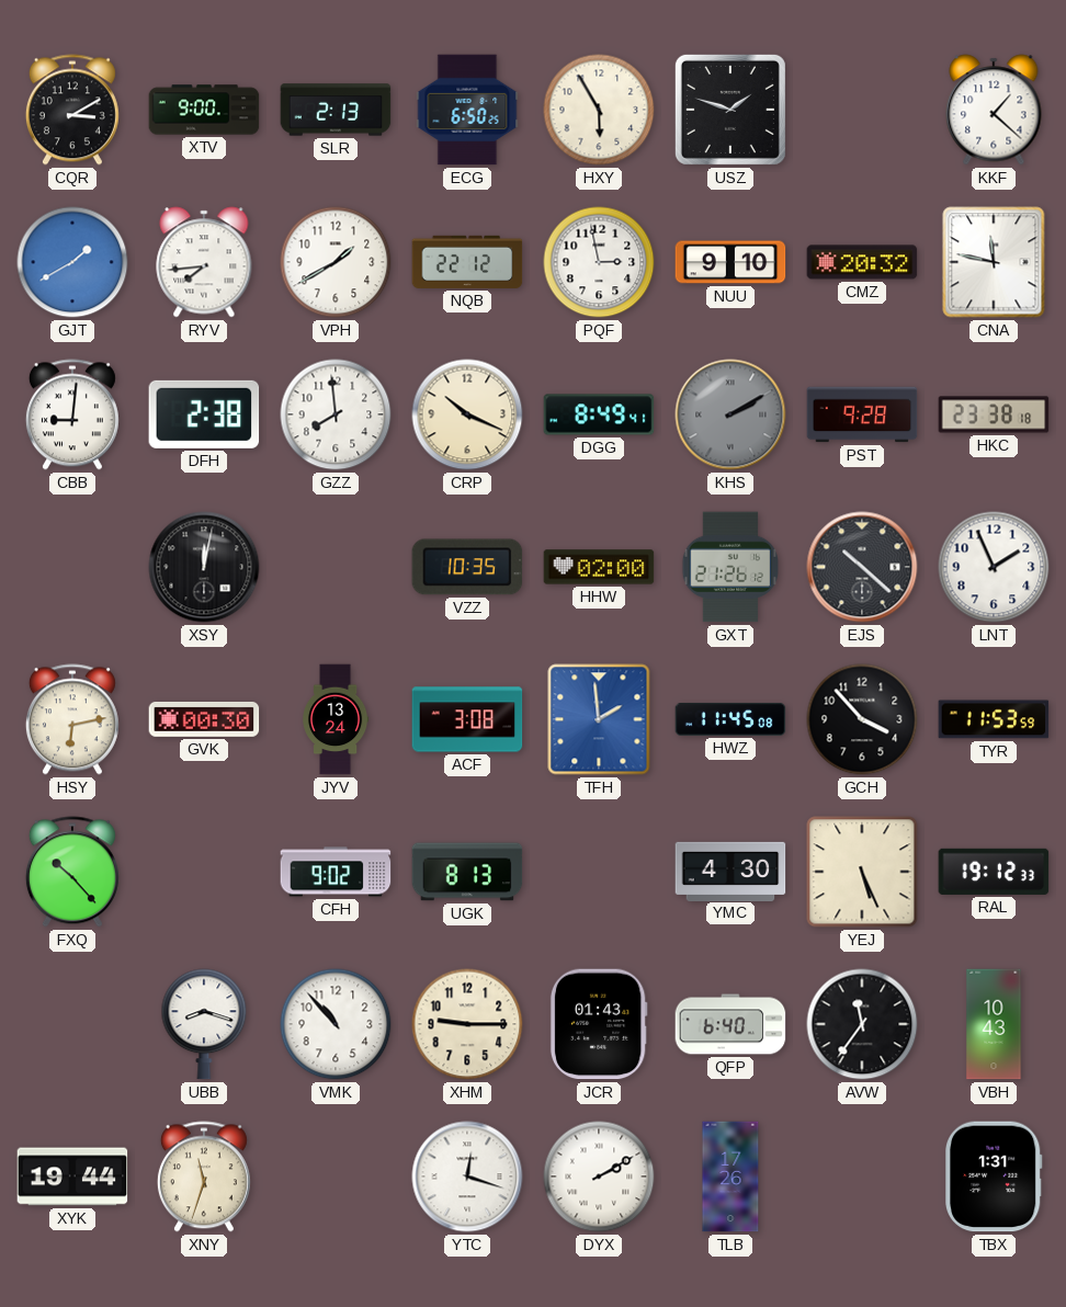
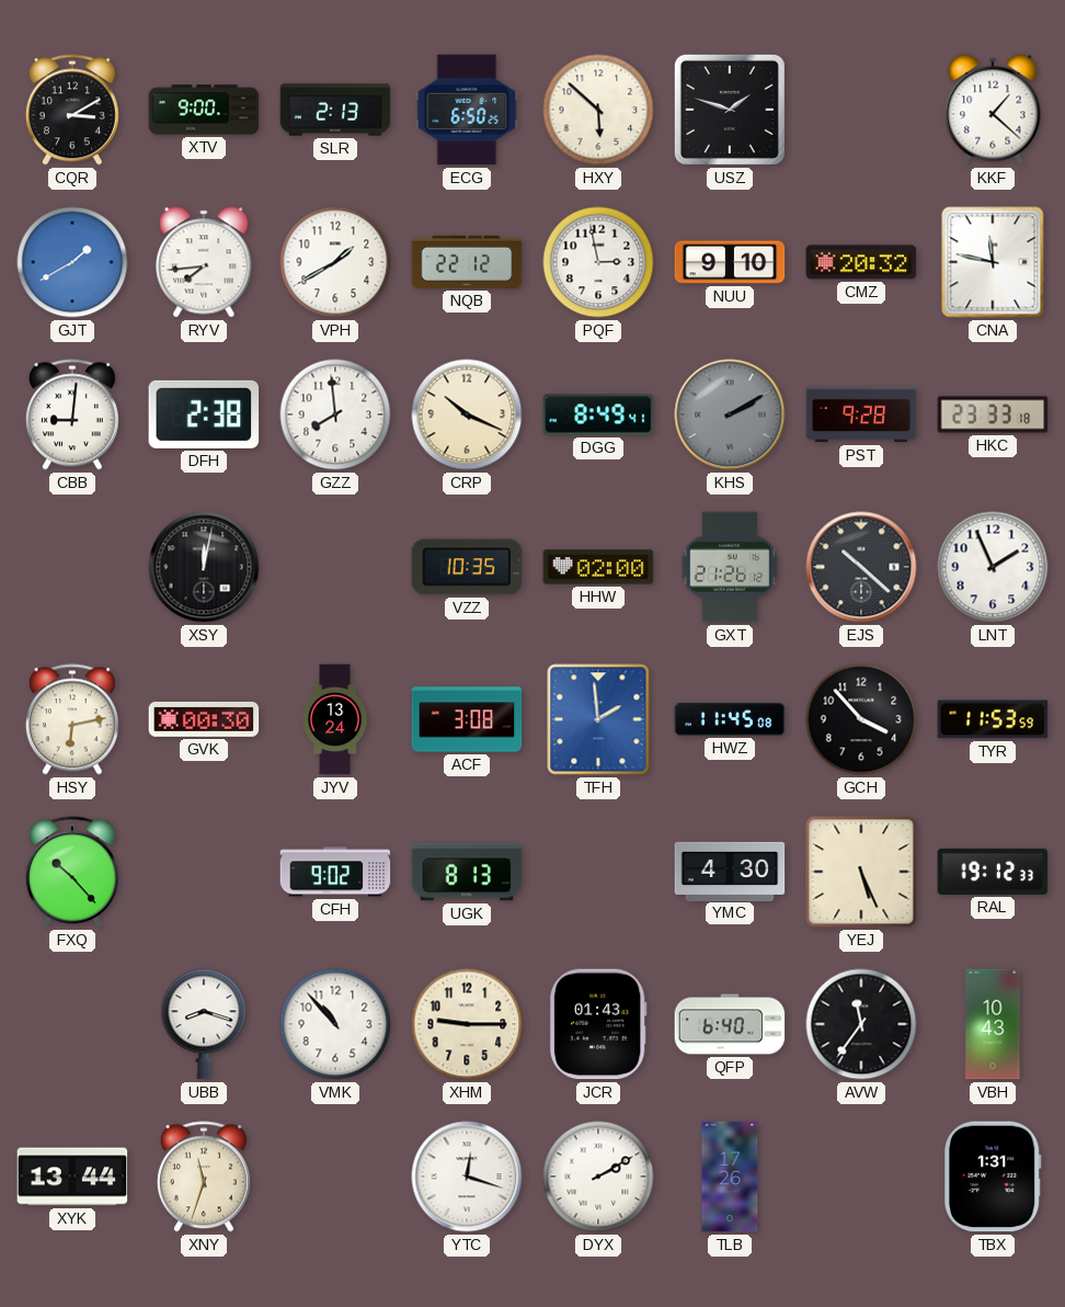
HXY: 5:55 -> 5:52
HKC: 23:38 -> 23:33
XYK: 19:44 -> 13:44
